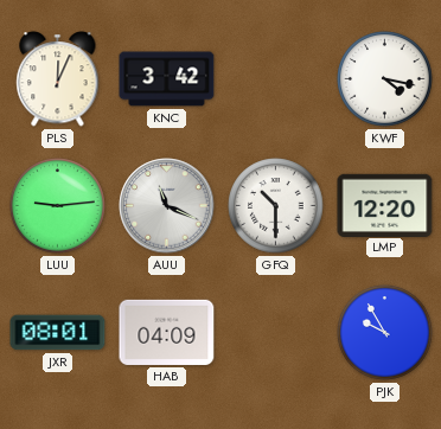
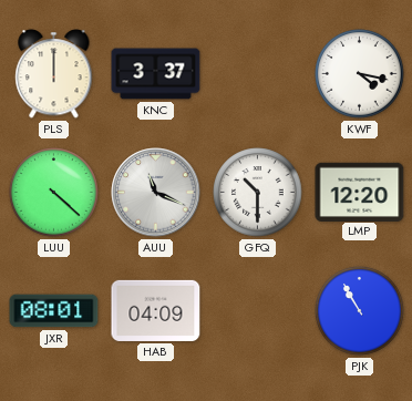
PLS: 12:04 -> 12:00
KNC: 3:42 -> 3:37
LUU: 9:14 -> 4:22
PJK: 9:55 -> 10:55
